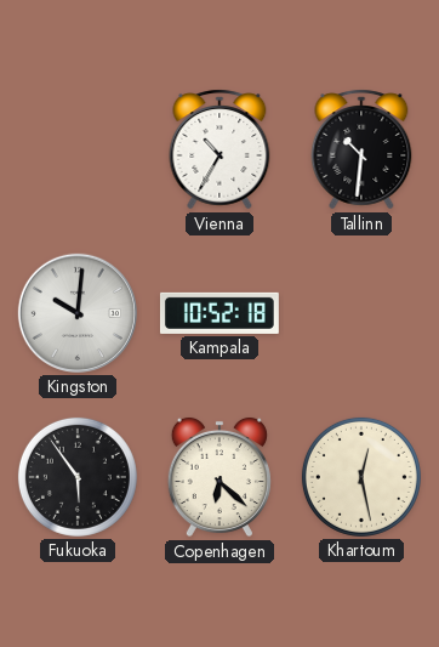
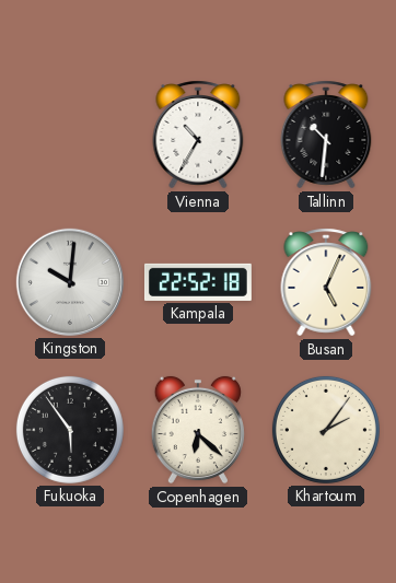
Kampala: 10:52 -> 22:52
Busan: none -> 5:04
Khartoum: 12:28 -> 2:06
